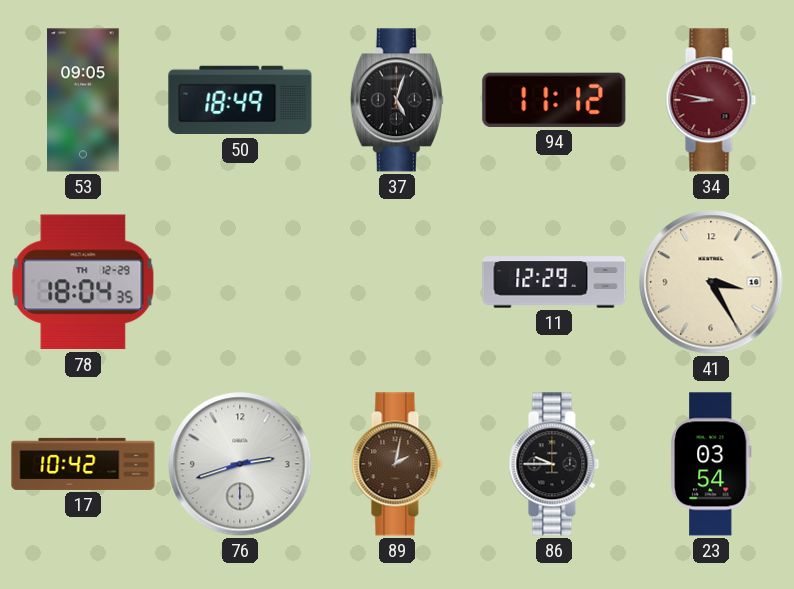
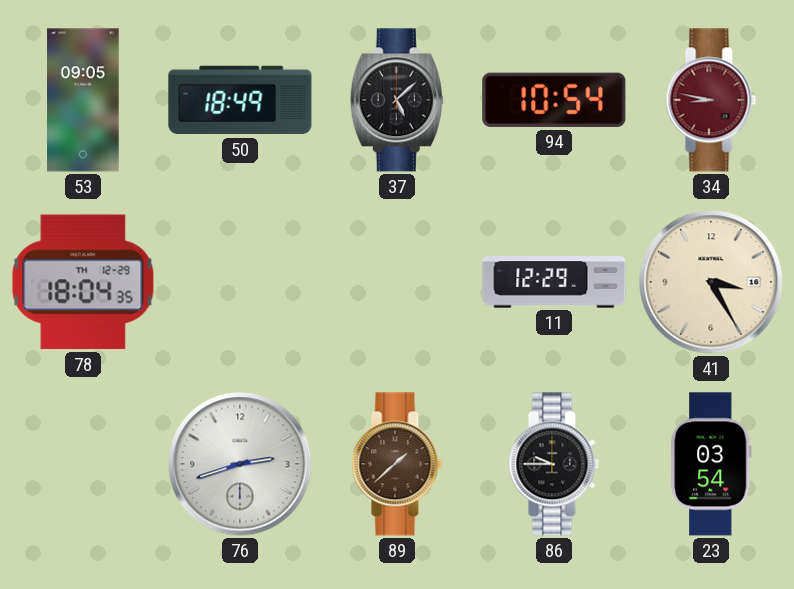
37: 5:03 -> 5:08
94: 11:12 -> 10:54
17: 10:42 -> none
89: 2:02 -> 1:38
